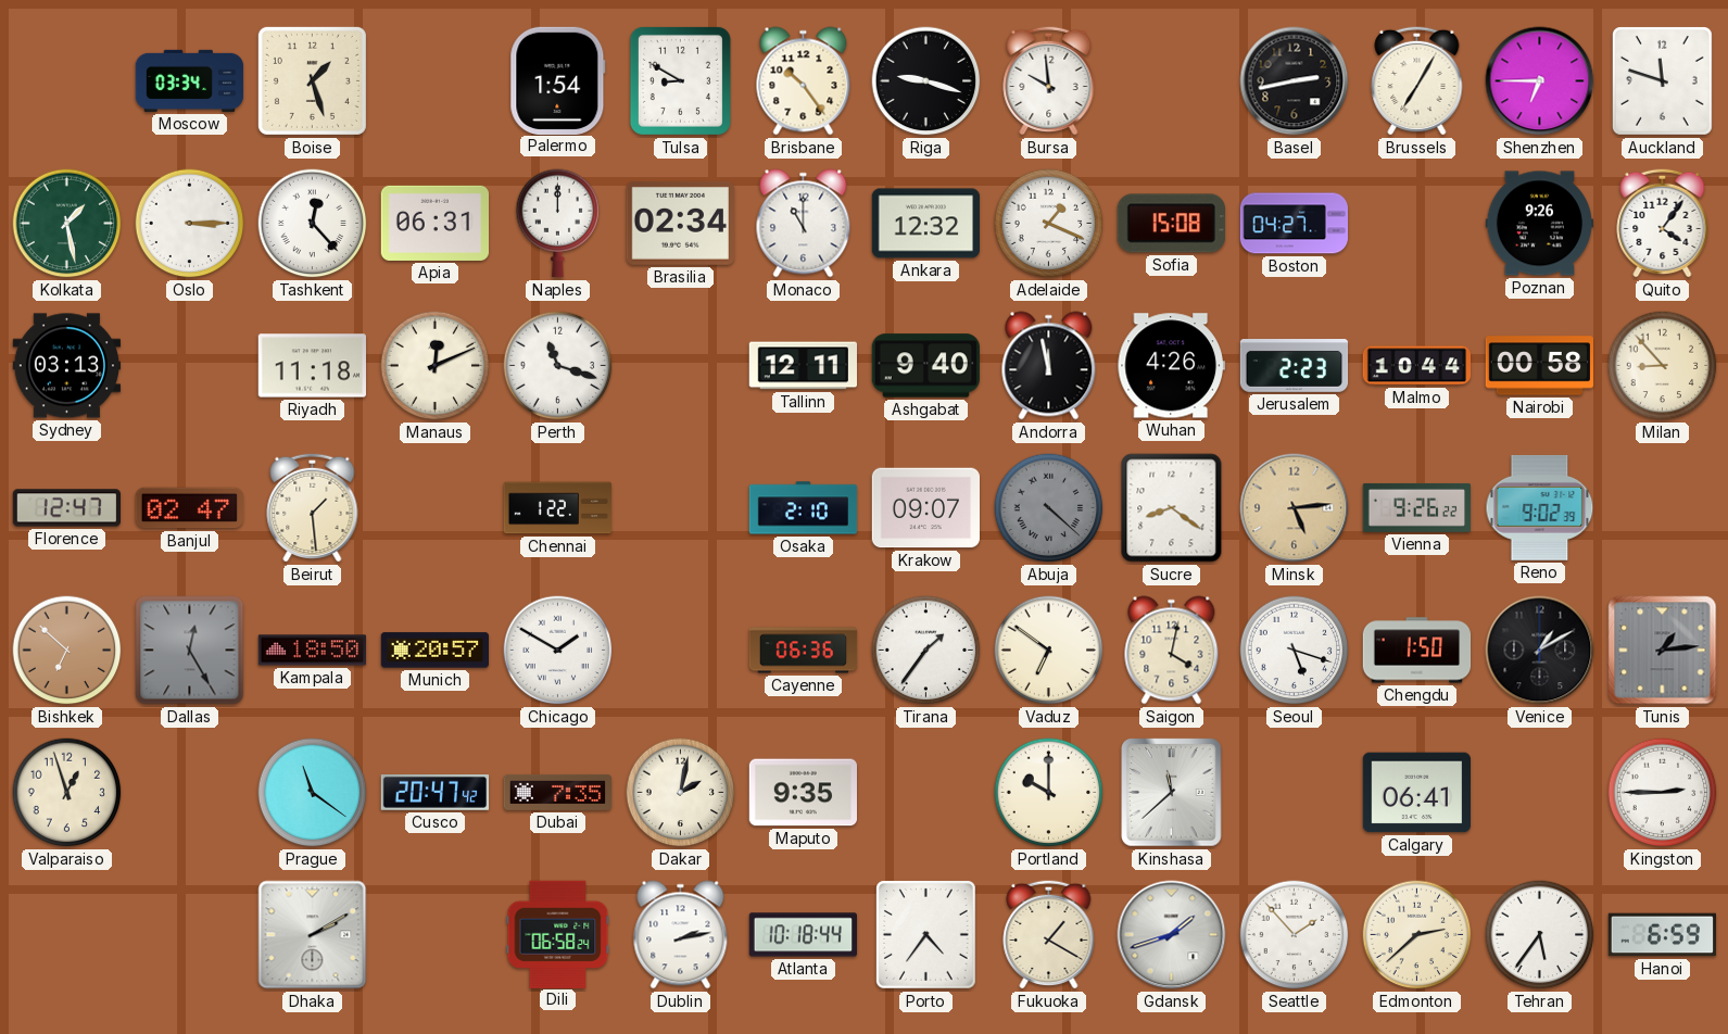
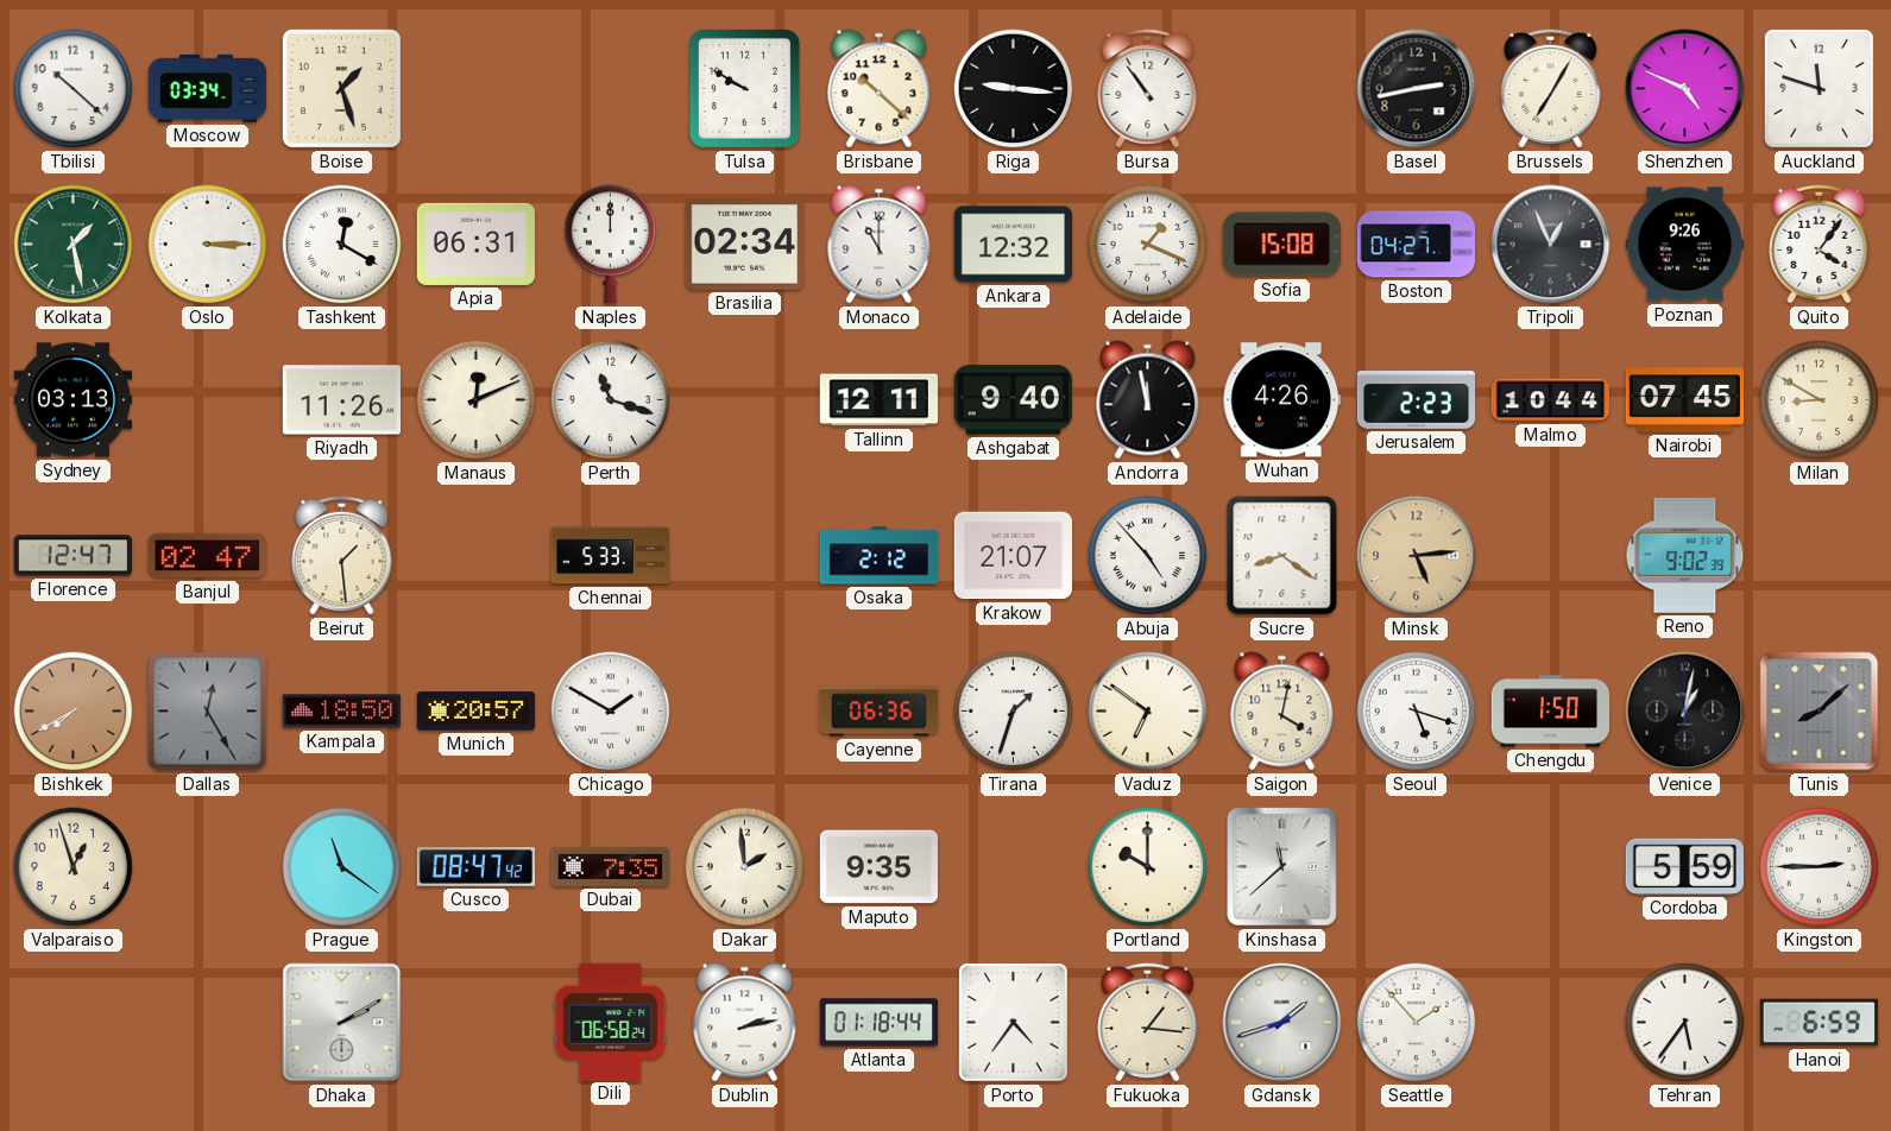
Tbilisi: none -> 10:22
Palermo: 1:54 -> none
Tulsa: 8:50 -> 9:50
Brisbane: 10:24 -> 10:22
Riga: 9:18 -> 9:16
Bursa: 9:59 -> 10:54
Shenzhen: 6:45 -> 4:49
Tashkent: 12:23 -> 12:20
Tripoli: none -> 12:56
Riyadh: 11:18 -> 11:26
Nairobi: 00:58 -> 07:45
Milan: 8:53 -> 8:50
Chennai: 1:22 -> 5:33
Osaka: 2:10 -> 2:12
Krakow: 09:07 -> 21:07
Abuja: 4:22 -> 4:53
Abuja dial: grey -> white
Vienna: 9:26 -> none
Bishkek: 6:52 -> 7:40
Tirana: 1:36 -> 1:33
Venice: 1:10 -> 1:02
Tunis: 1:14 -> 8:08
Cusco: 20:47 -> 08:47
Dakar: 2:02 -> 1:59
Calgary: 06:41 -> none
Cordoba: none -> 5:59
Atlanta: 10:18 -> 01:18
Fukuoka: 1:20 -> 1:16
Edmonton: 2:38 -> none
